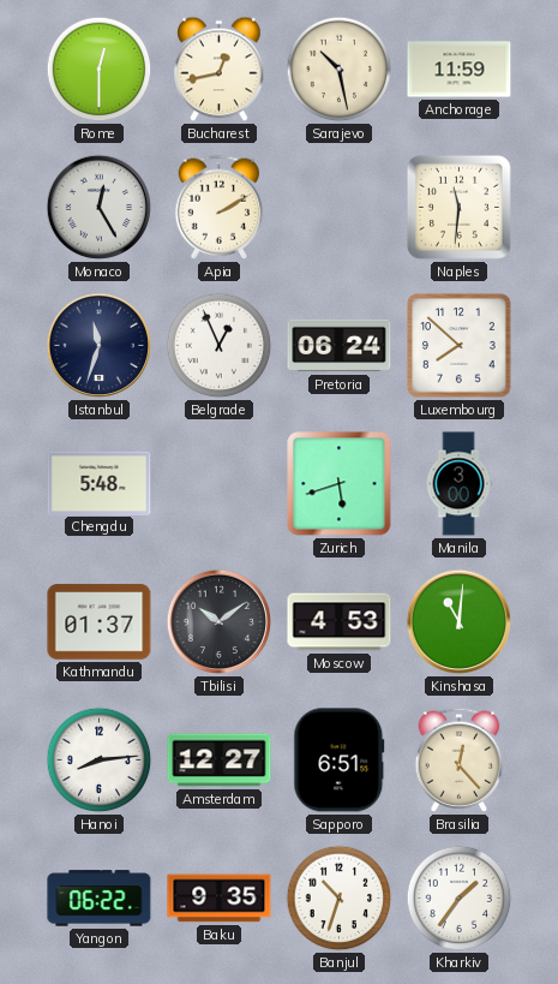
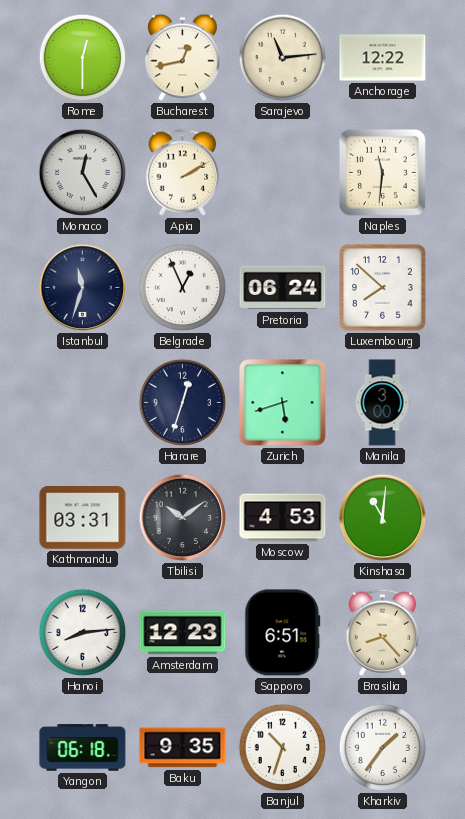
Sarajevo: 10:28 -> 11:14
Anchorage: 11:59 -> 12:22
Chengdu: 5:48 -> none
Harare: none -> 12:33
Kathmandu: 01:37 -> 03:31
Amsterdam: 12:27 -> 12:23
Brasilia: 12:23 -> 8:23
Yangon: 06:22 -> 06:18
